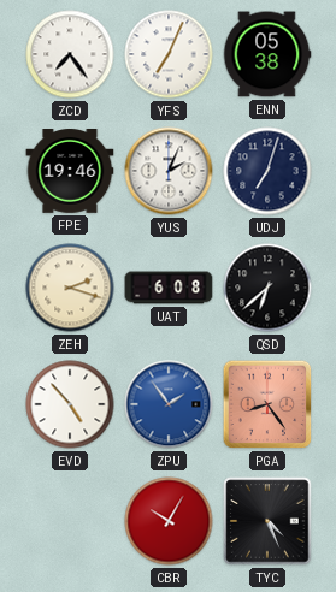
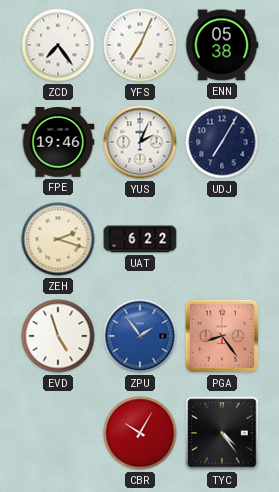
UDJ: 7:03 -> 7:05
UAT: 6:08 -> 6:22
QSD: 6:38 -> none
EVD: 4:53 -> 4:57
TYC: 4:26 -> 4:24
